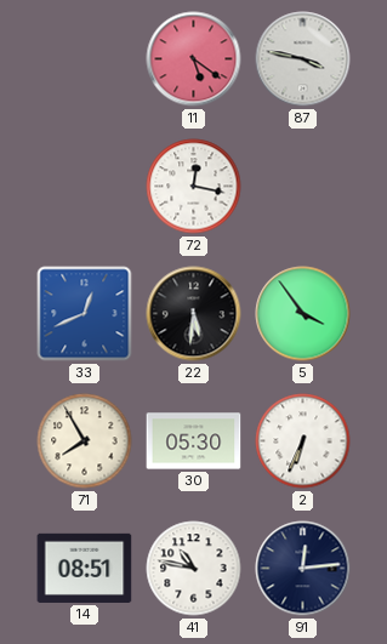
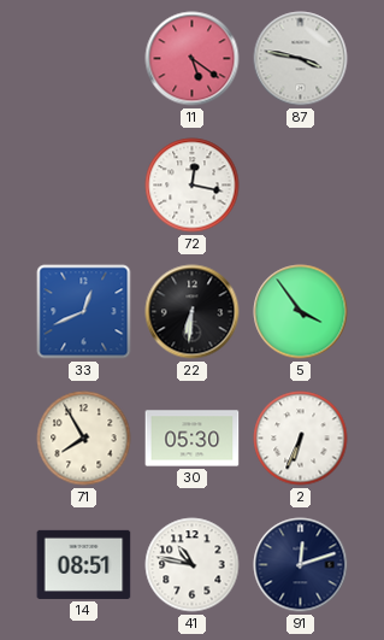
22: 5:31 -> 6:31
91: 12:14 -> 12:12
